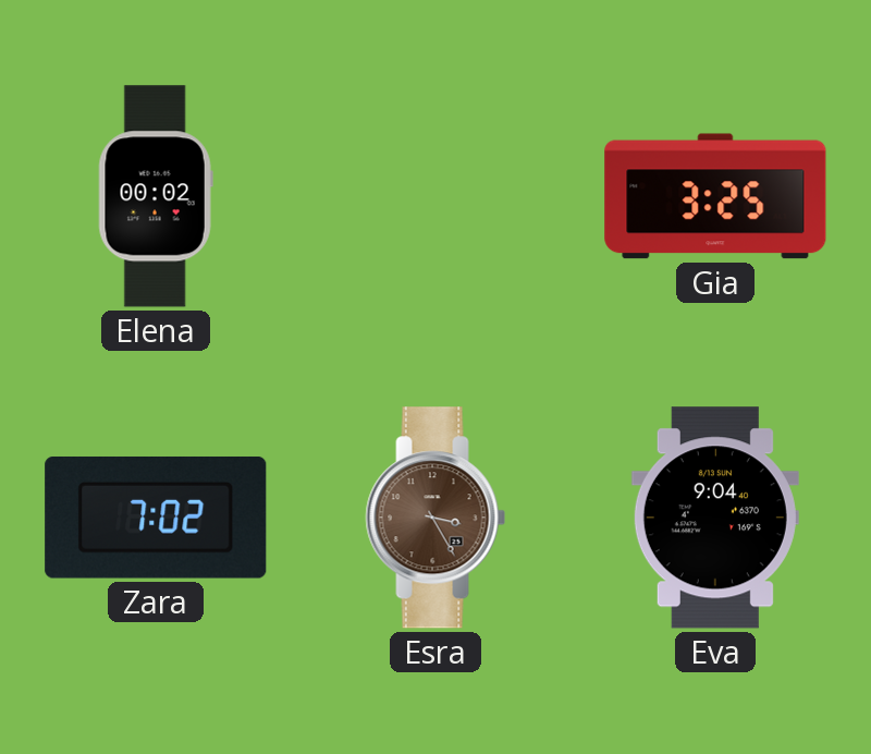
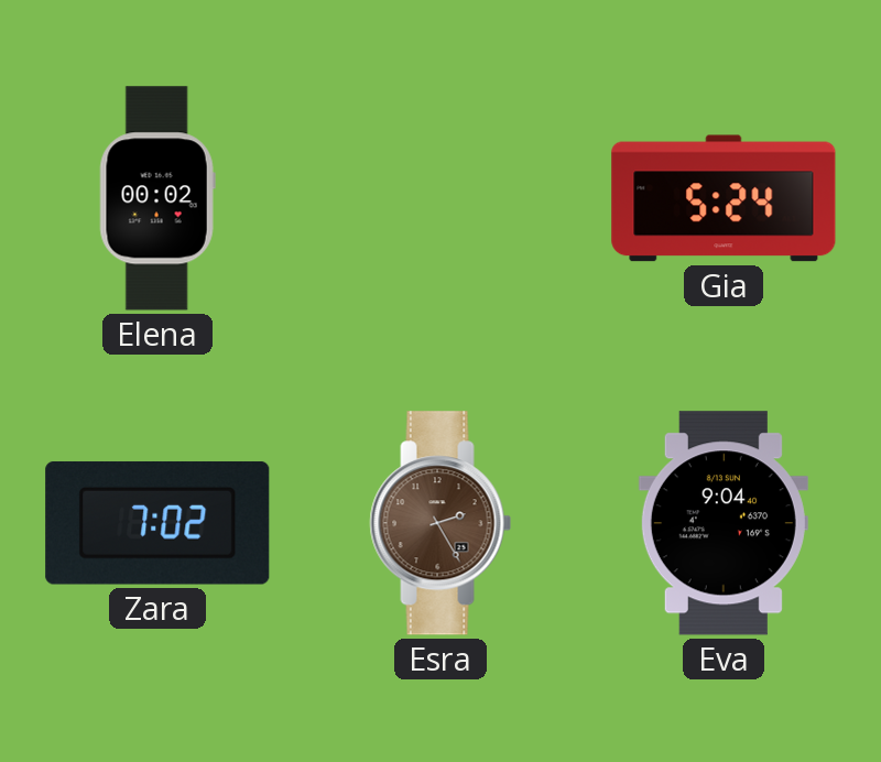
Gia: 3:25 -> 5:24
Esra: 3:25 -> 2:25
